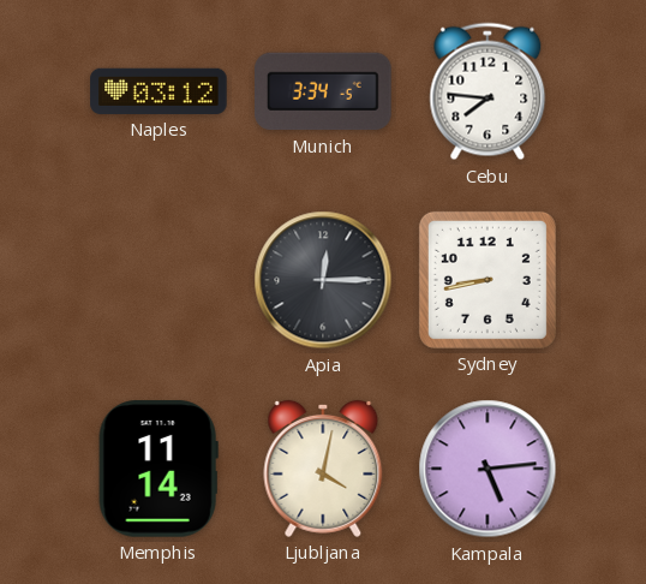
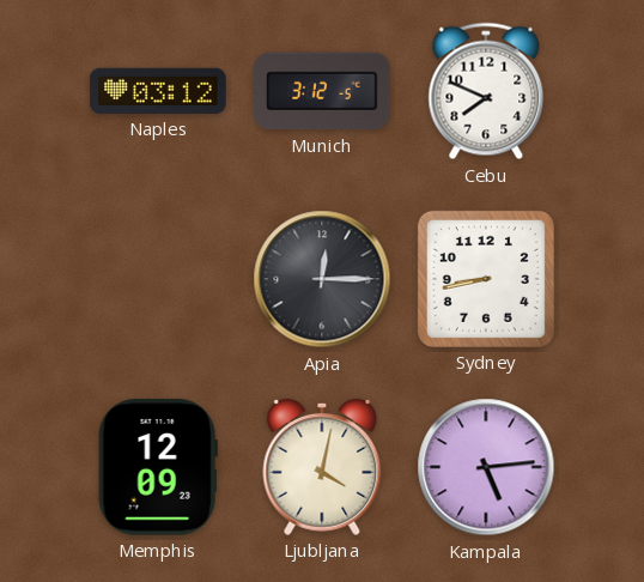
Munich: 3:34 -> 3:12
Cebu: 7:46 -> 7:49
Memphis: 11:14 -> 12:09
